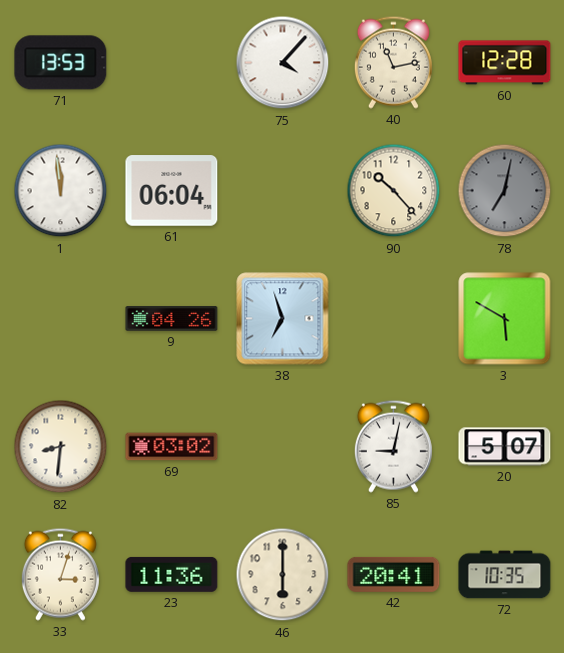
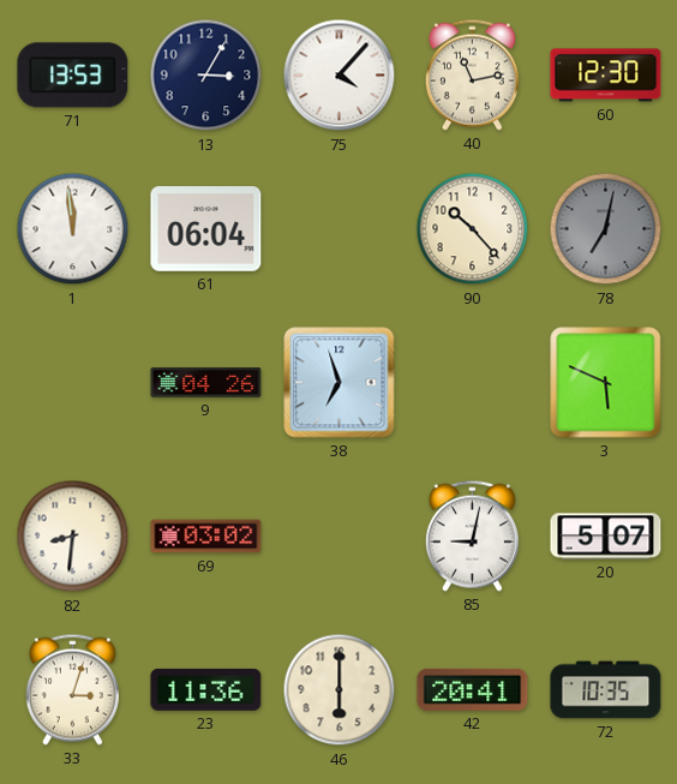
13: none -> 3:05
60: 12:28 -> 12:30
3: 5:50 -> 5:49
